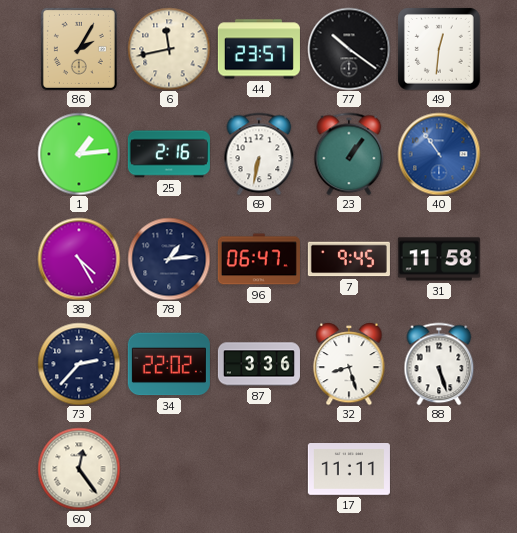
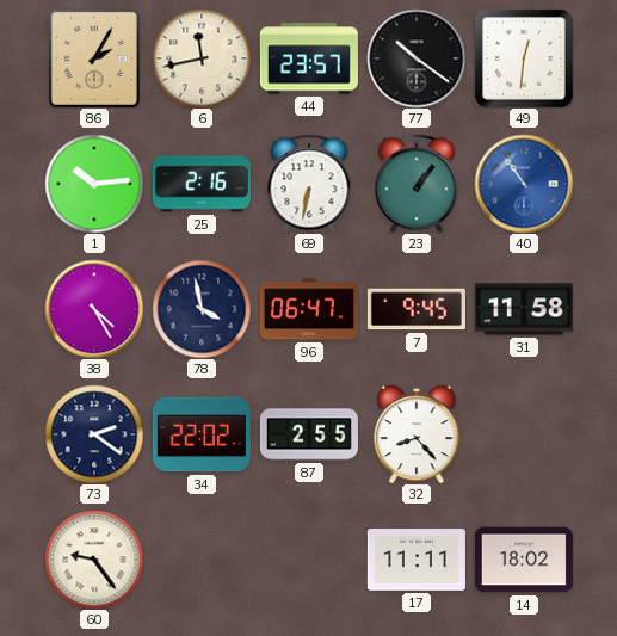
1: 1:14 -> 10:14
78: 1:14 -> 3:58
73: 2:37 -> 2:21
87: 3:36 -> 2:55
32: 8:27 -> 8:23
88: 5:27 -> none
60: 12:24 -> 9:24
14: none -> 18:02
